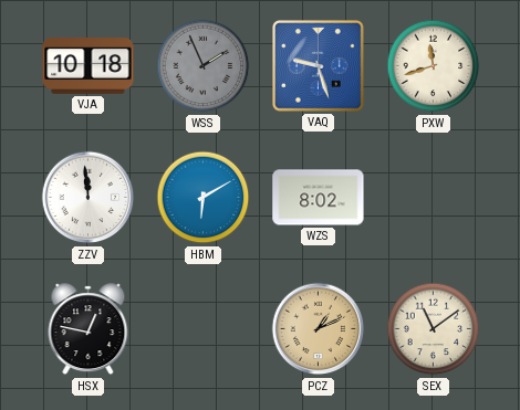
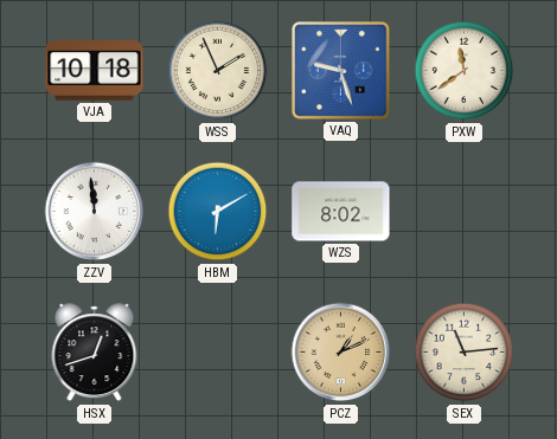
WSS dial: grey -> cream
PXW: 11:42 -> 11:39
HSX: 12:47 -> 12:42
SEX: 11:09 -> 11:14
